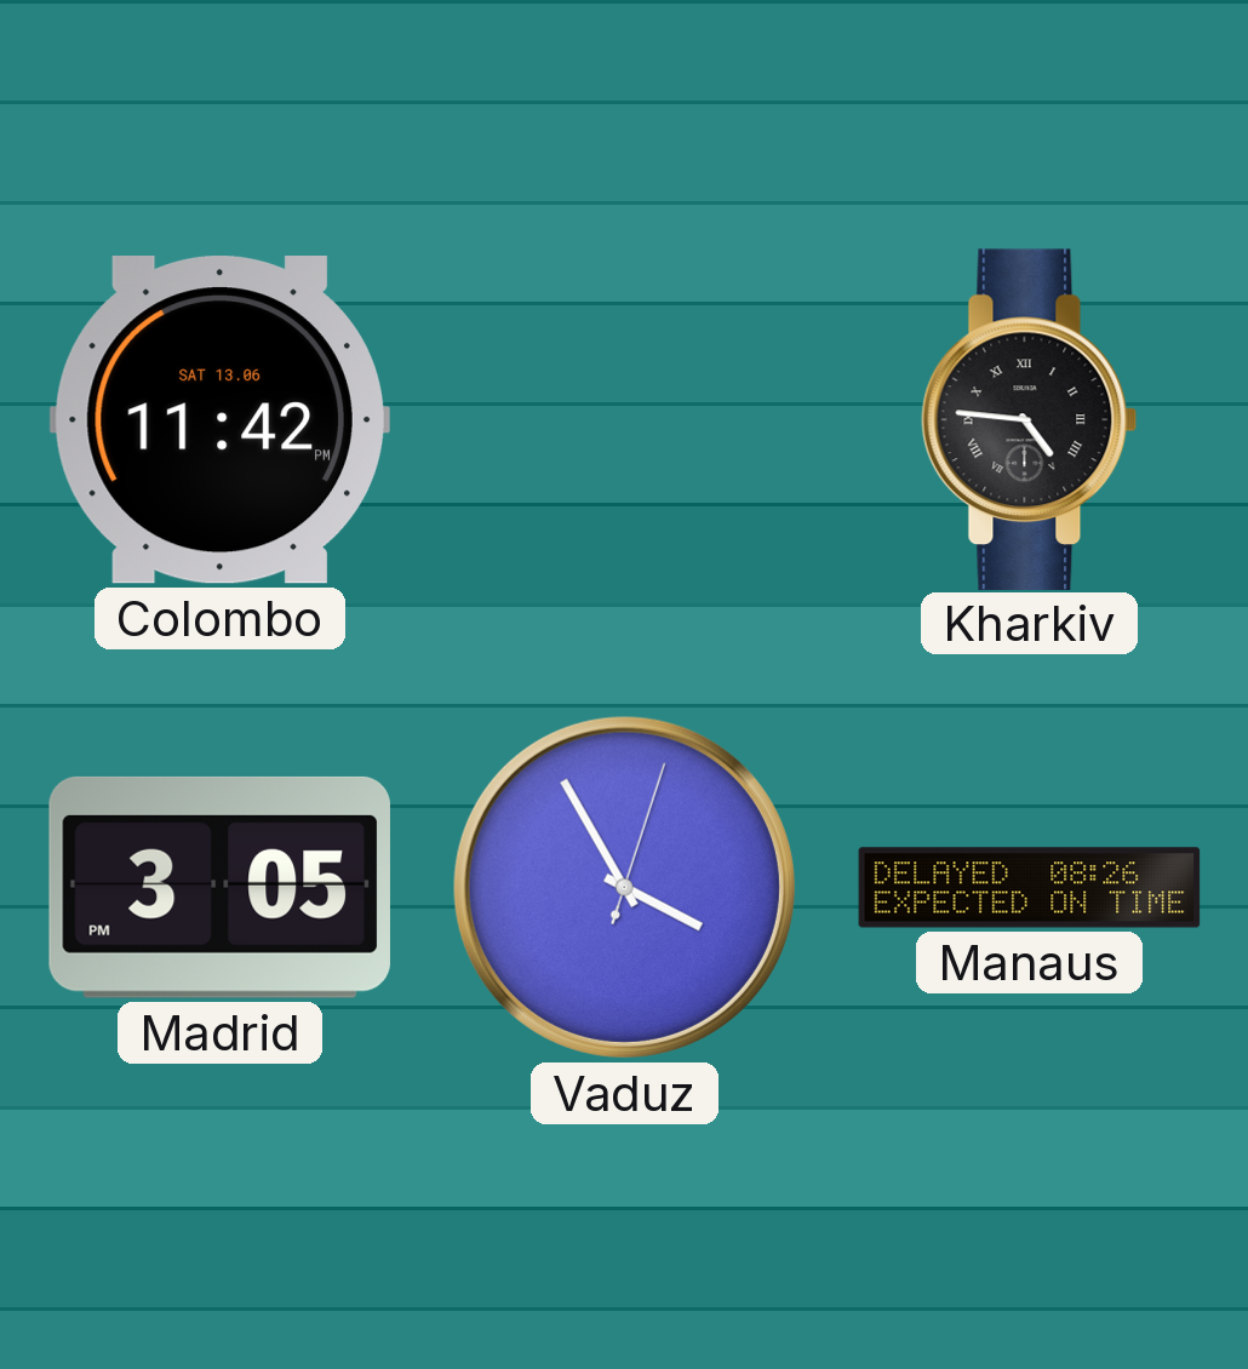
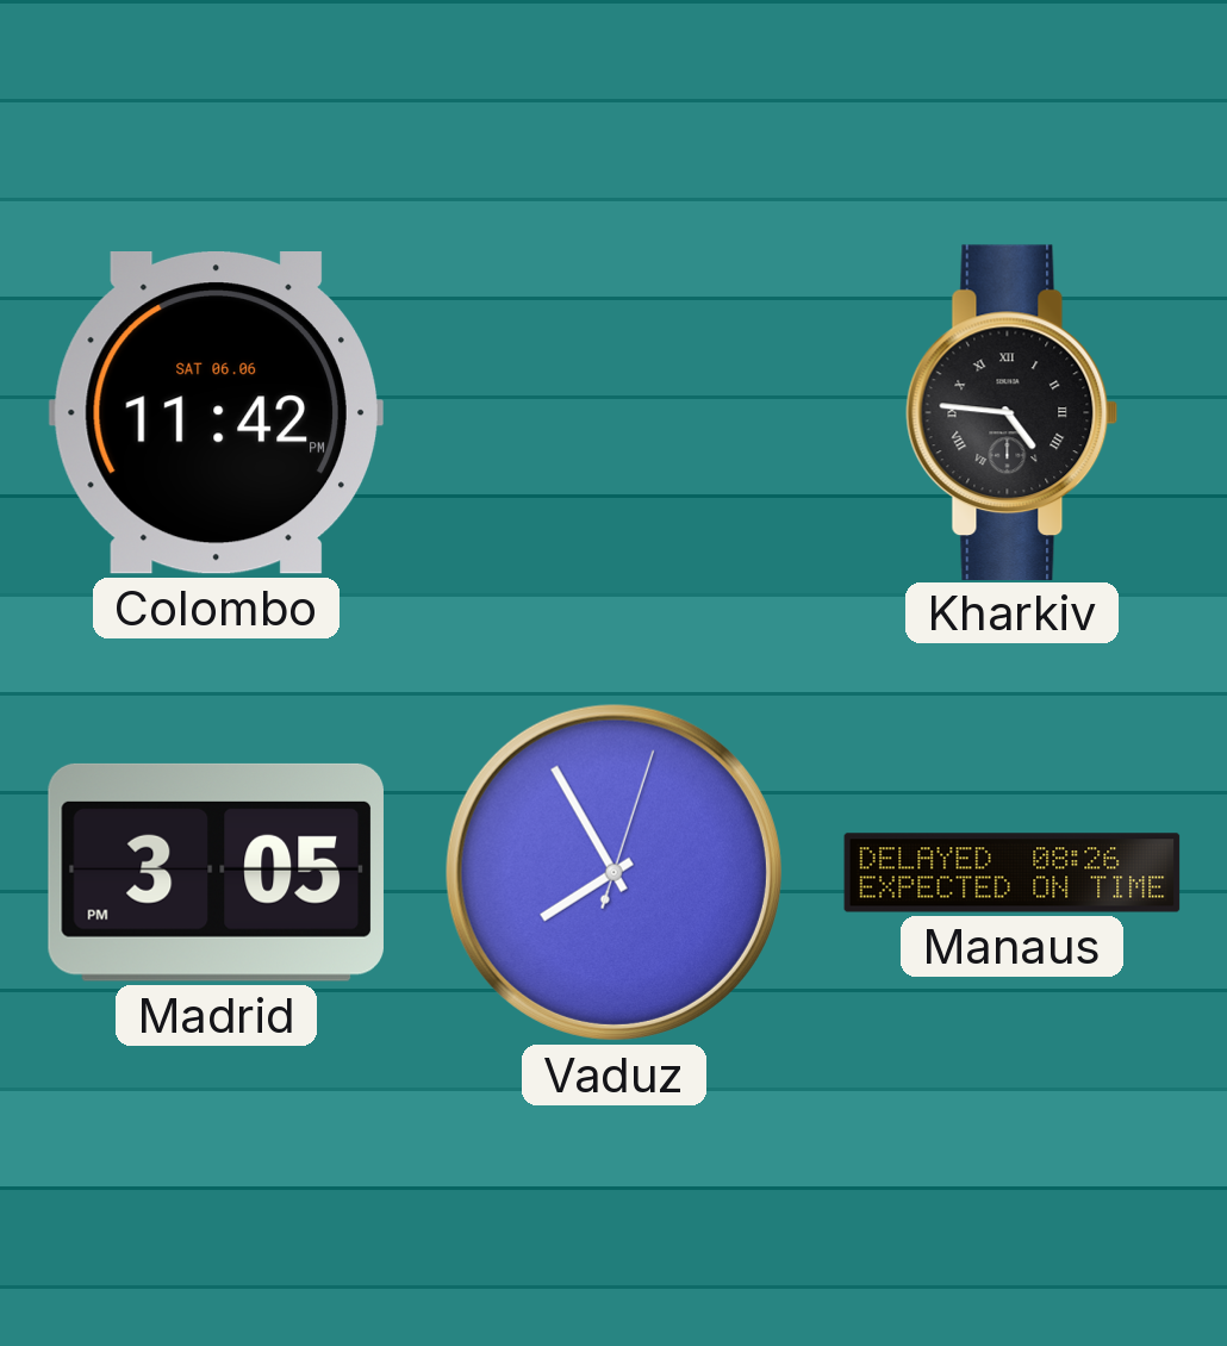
Colombo date: SAT 13.06 -> SAT 06.06
Vaduz: 3:55 -> 7:55
